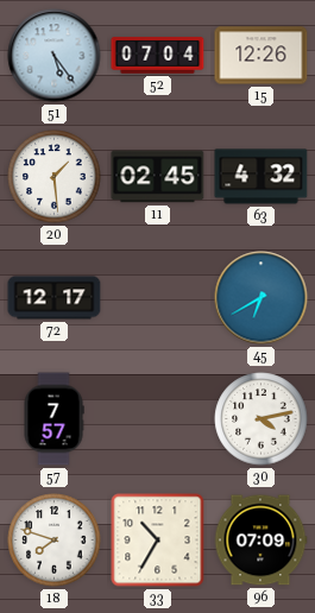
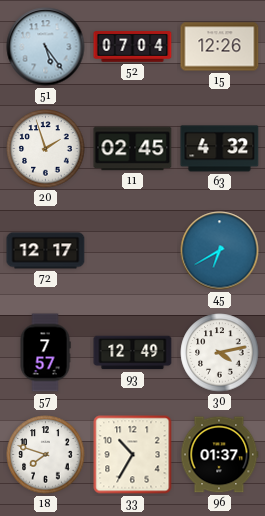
20: 1:29 -> 1:57
93: none -> 12:49
96: 07:09 -> 01:37
